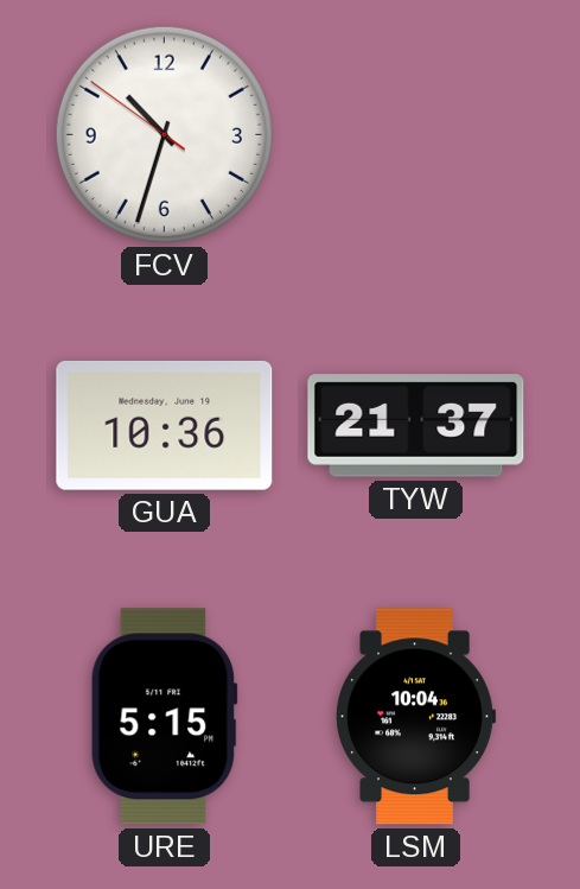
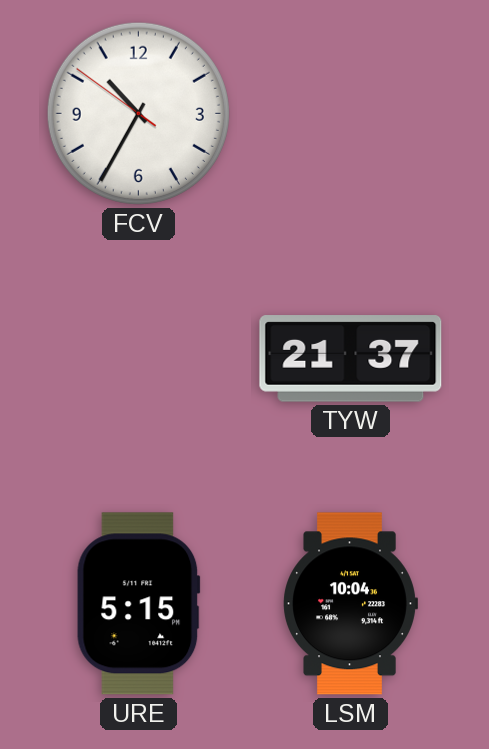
FCV: 10:32 -> 10:34
GUA: 10:36 -> none
